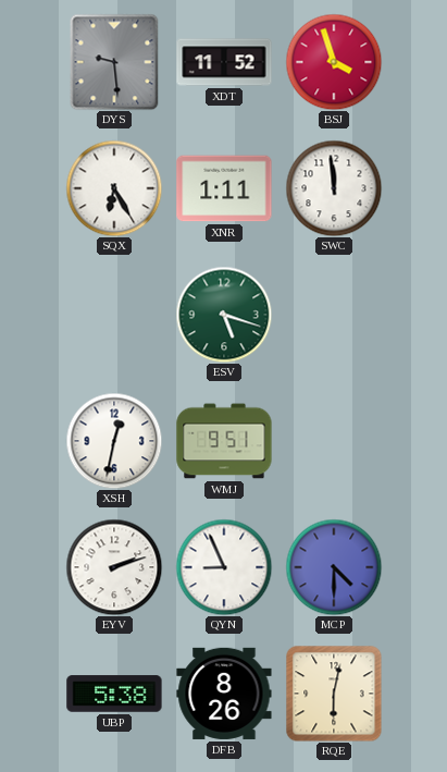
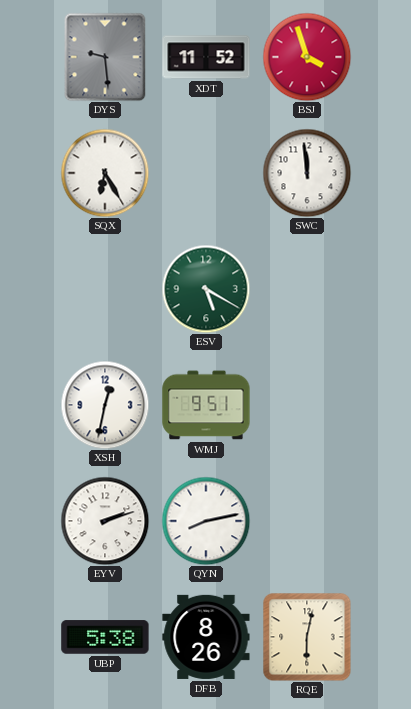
XNR: 1:11 -> none
ESV: 5:18 -> 5:20
QYN: 8:56 -> 8:13
MCP: 4:30 -> none
